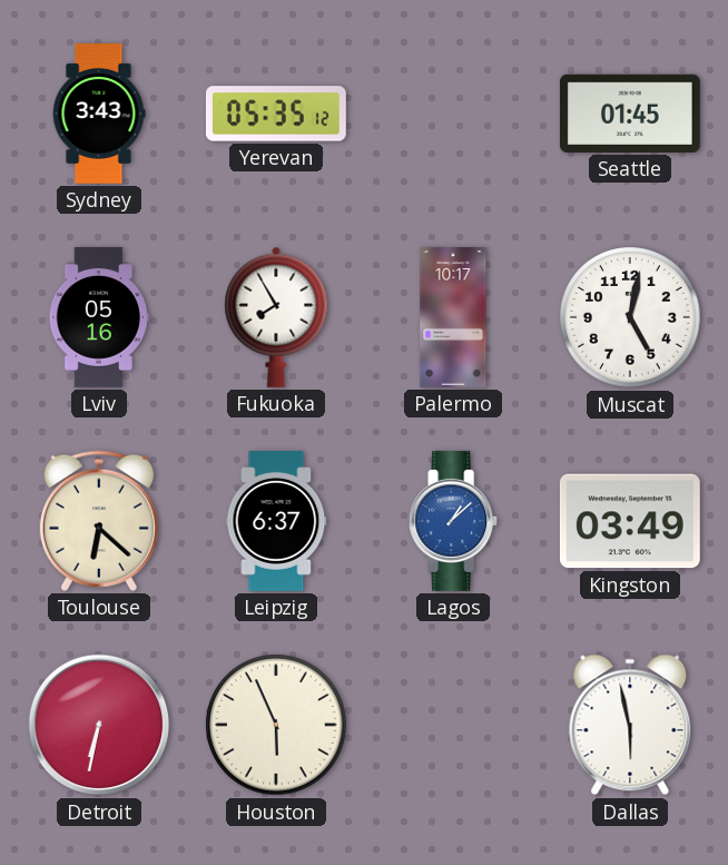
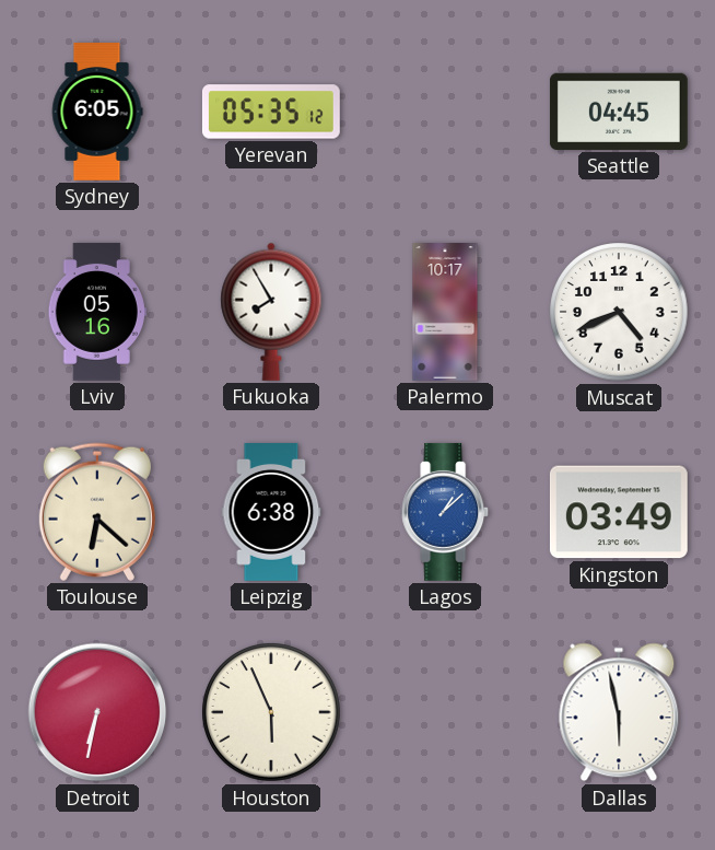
Sydney: 3:43 -> 6:05
Seattle: 01:45 -> 04:45
Muscat: 5:02 -> 4:41
Leipzig: 6:37 -> 6:38
